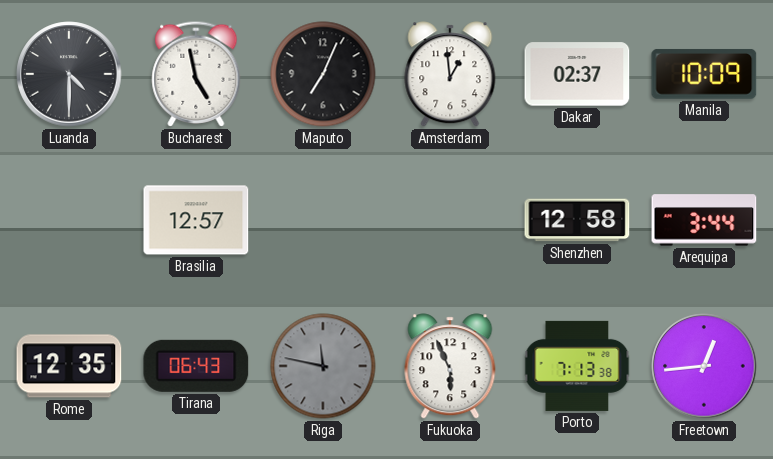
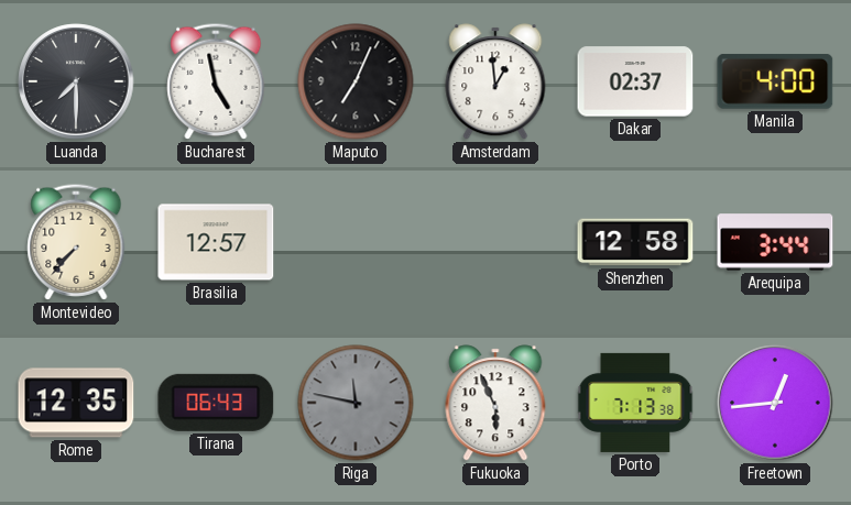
Luanda: 4:30 -> 7:30
Manila: 10:09 -> 4:00
Montevideo: none -> 7:37
